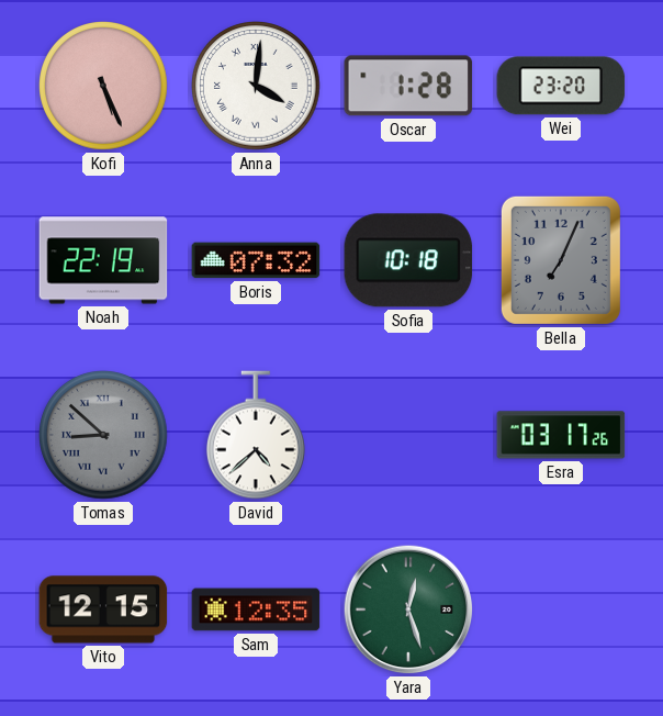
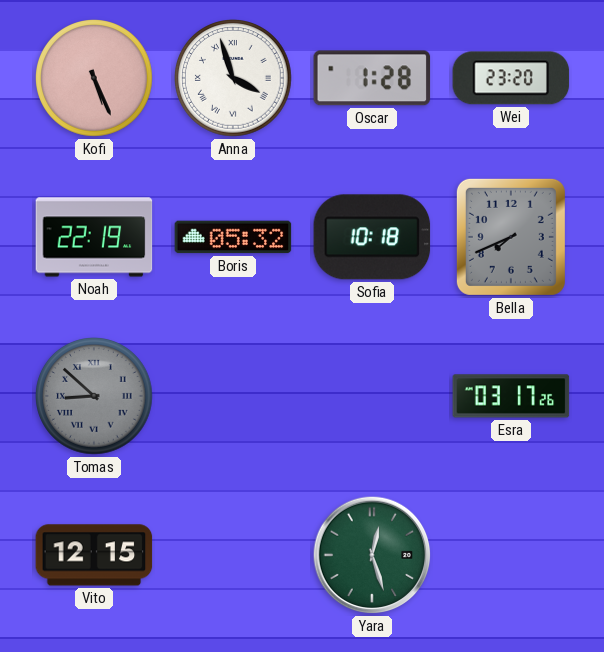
Anna: 4:01 -> 3:57
Boris: 07:32 -> 05:32
Bella: 7:04 -> 7:41
David: 4:38 -> none
Sam: 12:35 -> none
